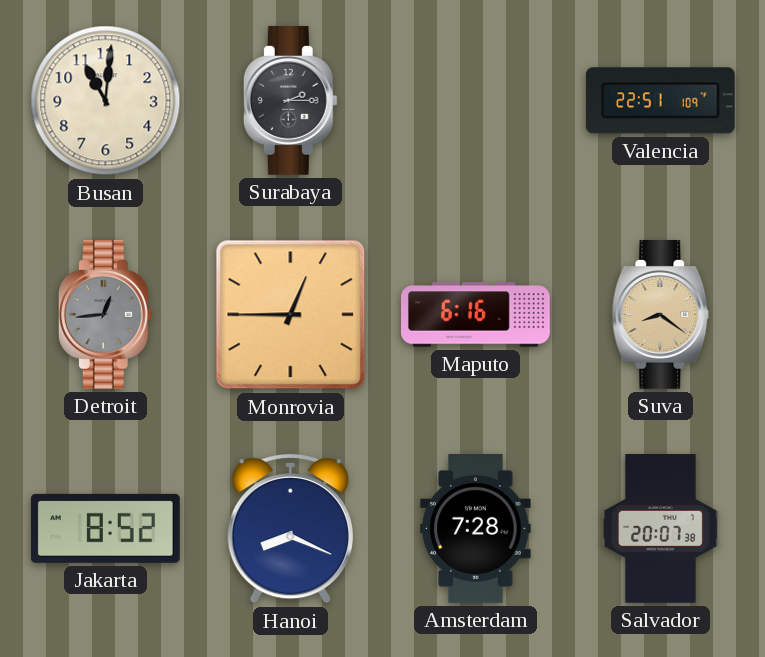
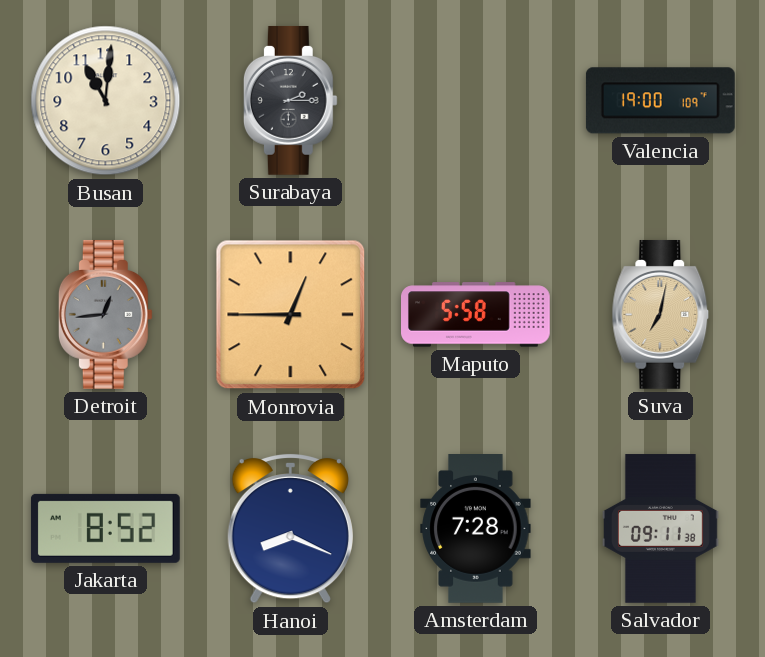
Valencia: 22:51 -> 19:00
Maputo: 6:16 -> 5:58
Suva: 8:21 -> 7:02
Salvador: 20:07 -> 09:11
